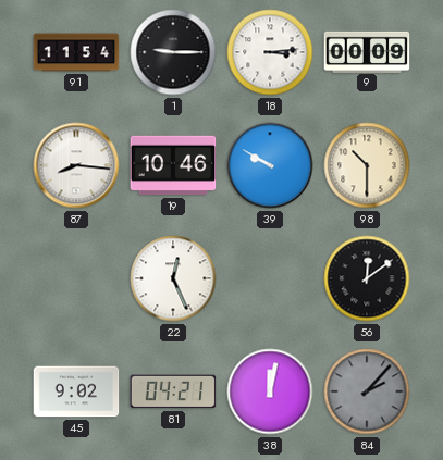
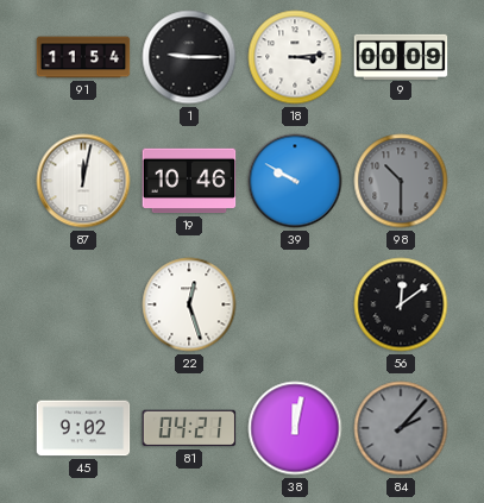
87: 8:16 -> 12:02
98 dial: cream -> grey
22: 12:26 -> 12:27
